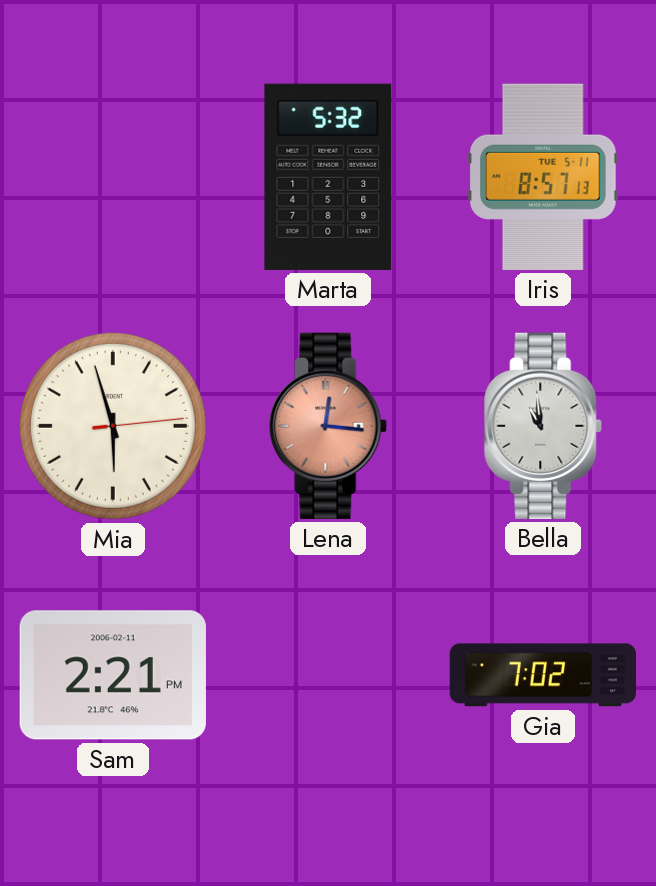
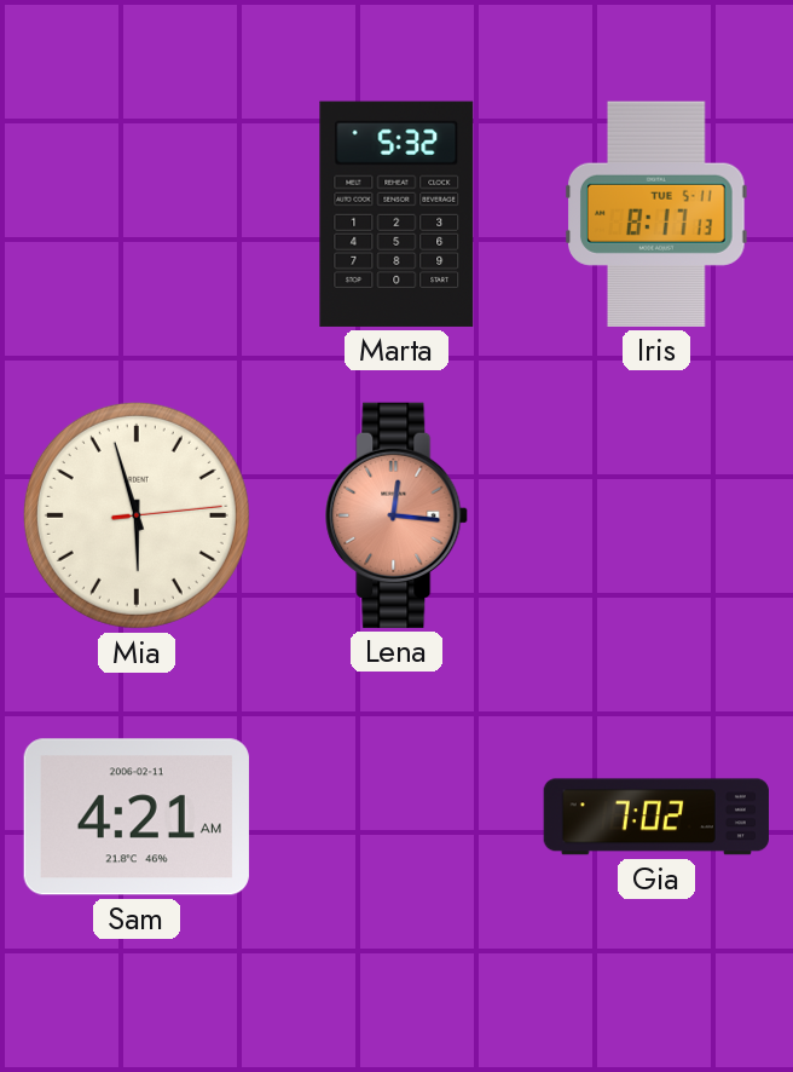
Iris: 8:57 -> 8:17
Bella: 10:59 -> none
Sam: 2:21 -> 4:21
